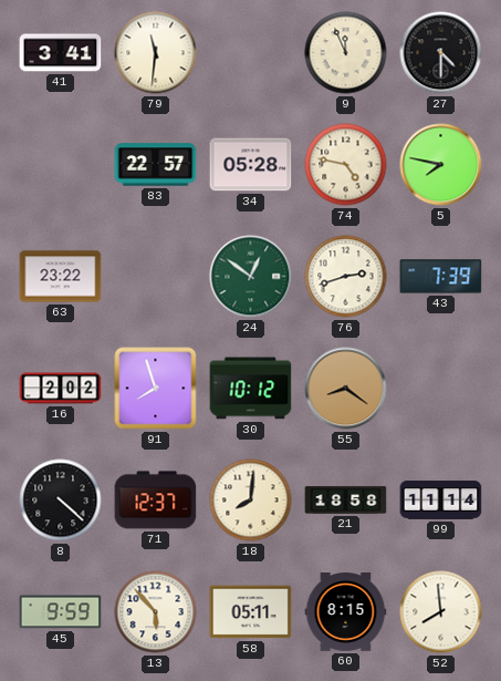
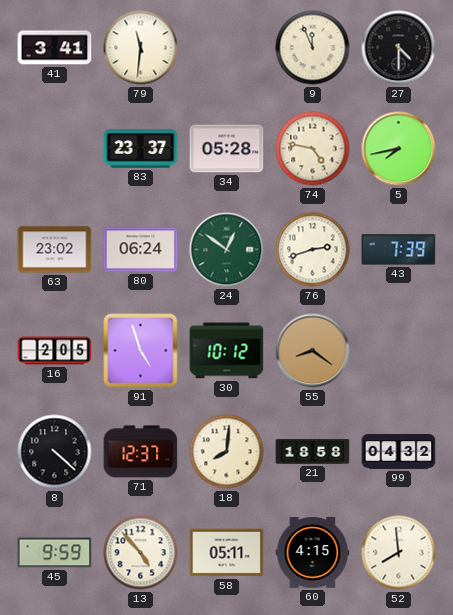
83: 22:57 -> 23:37
5: 7:47 -> 7:43
63: 23:22 -> 23:02
80: none -> 06:24
16: 2:02 -> 2:05
91: 7:57 -> 4:57
99: 11:14 -> 04:32
13: 5:53 -> 4:53
60: 8:15 -> 4:15
